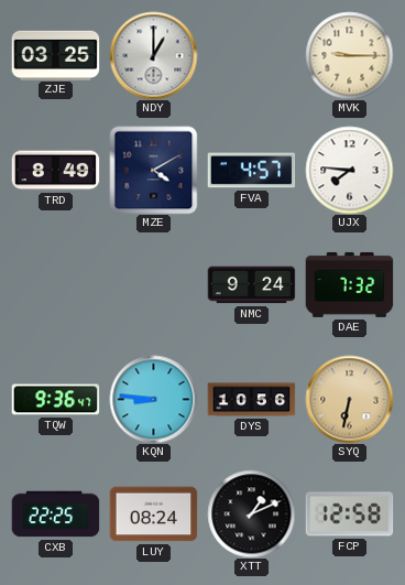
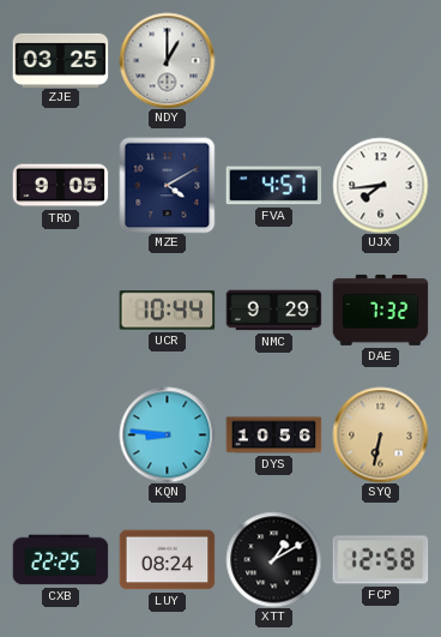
MVK: 9:15 -> none
TRD: 8:49 -> 9:05
UJX: 7:46 -> 7:44
UCR: none -> 10:44
NMC: 9:24 -> 9:29
TQW: 9:36 -> none
XTT: 1:11 -> 1:10
